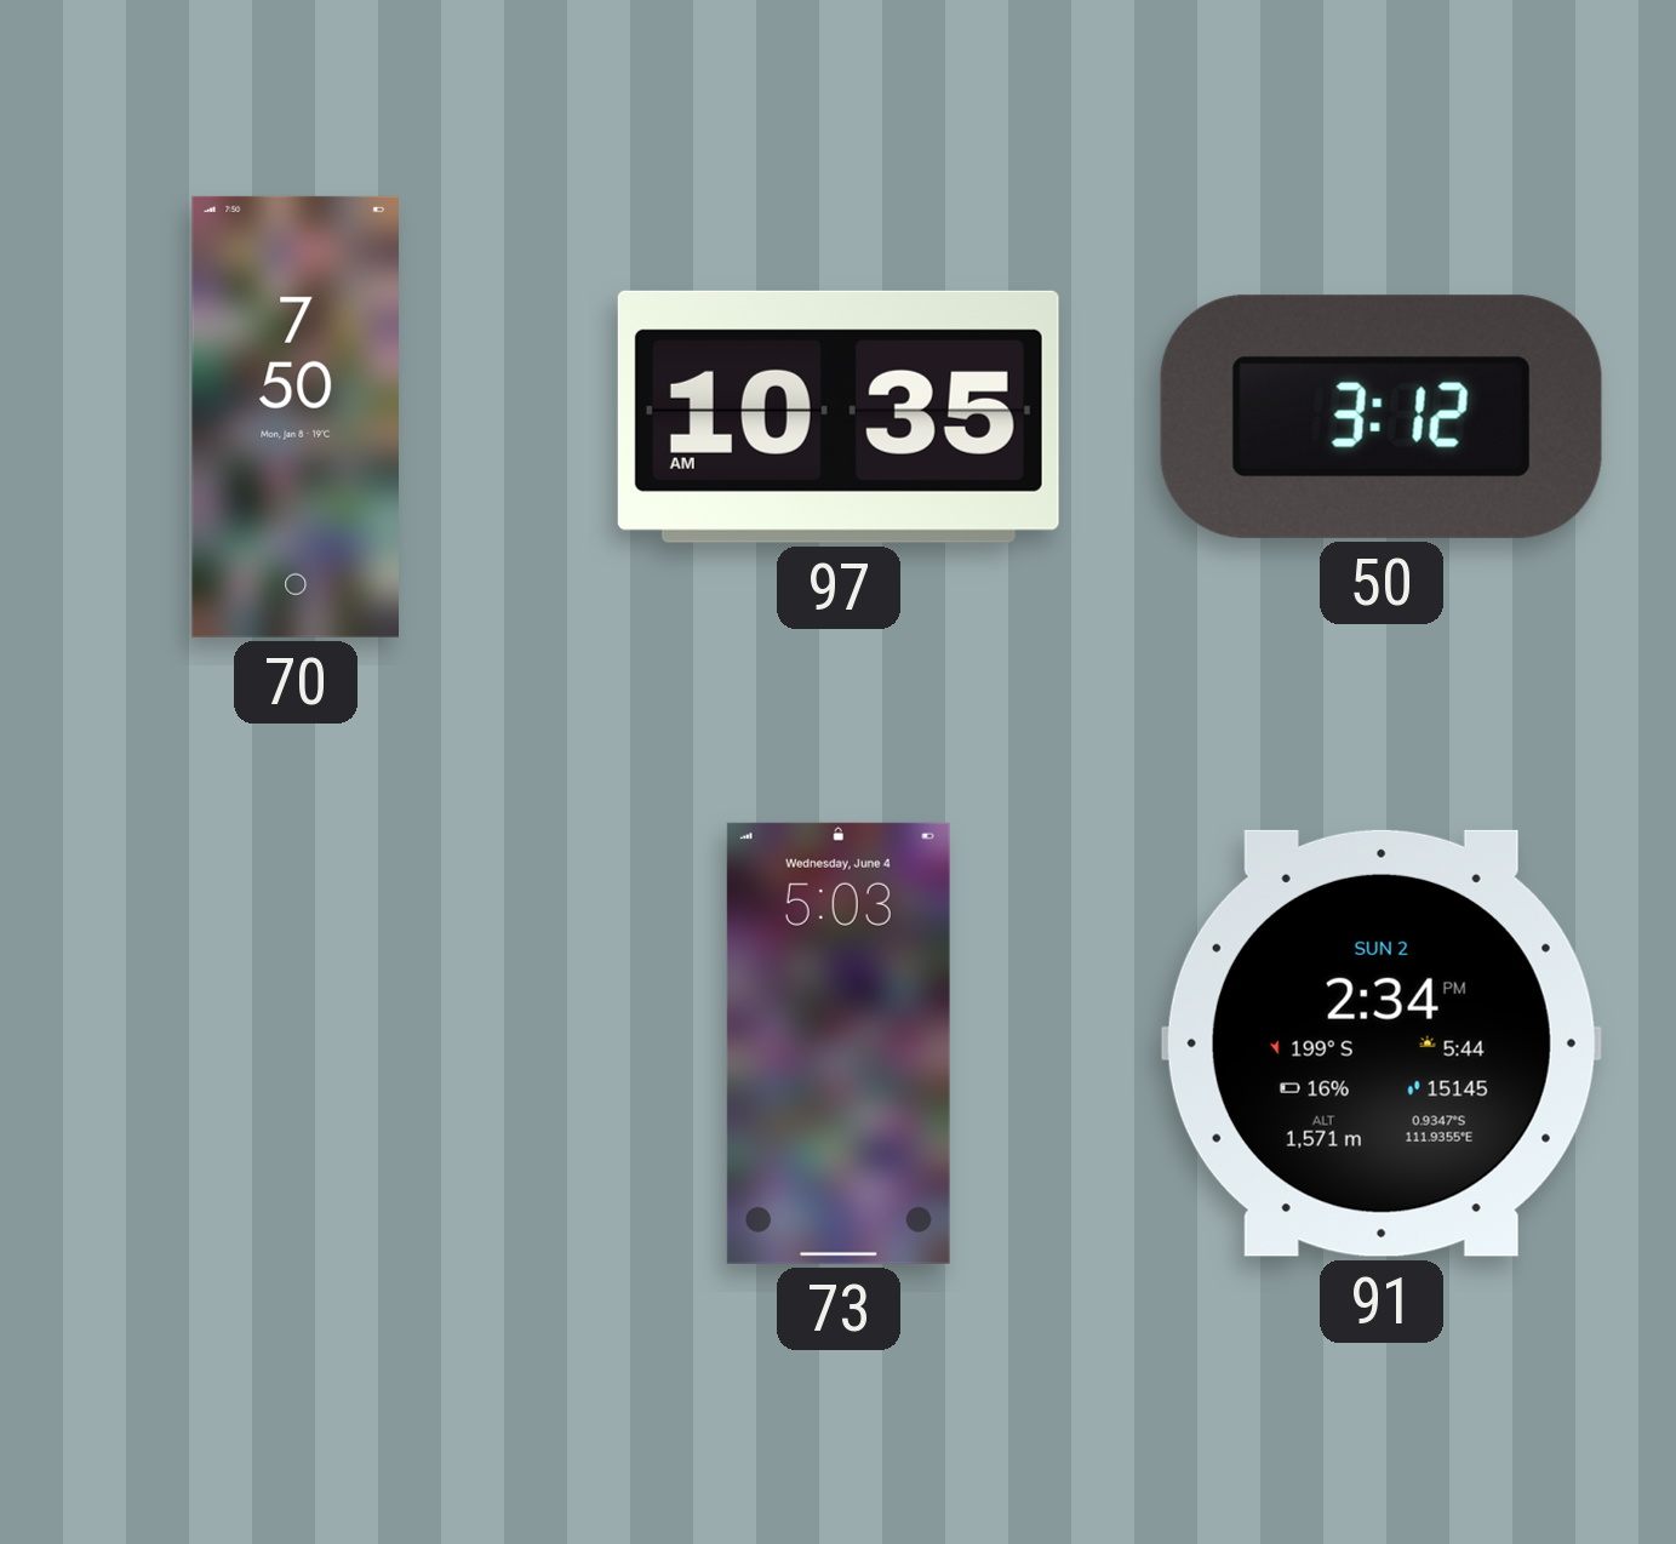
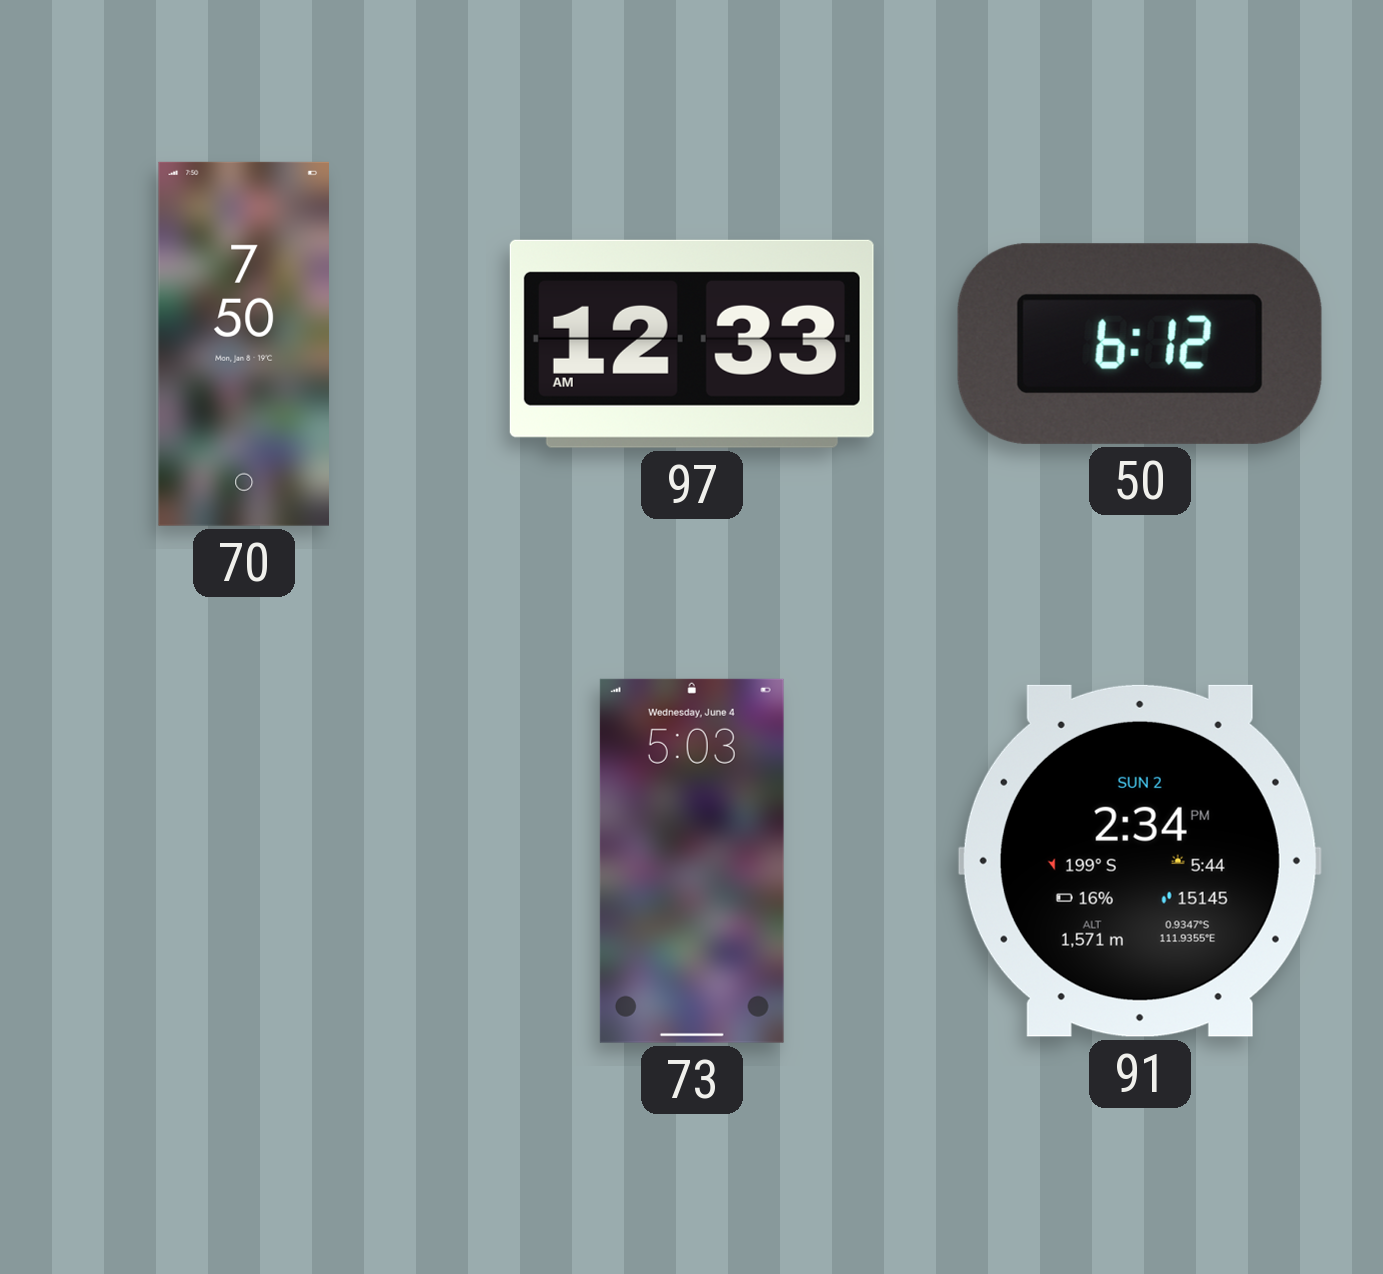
97: 10:35 -> 12:33
50: 3:12 -> 6:12
